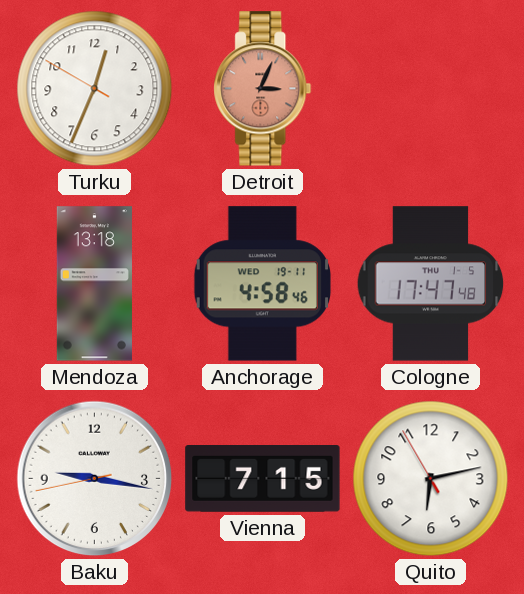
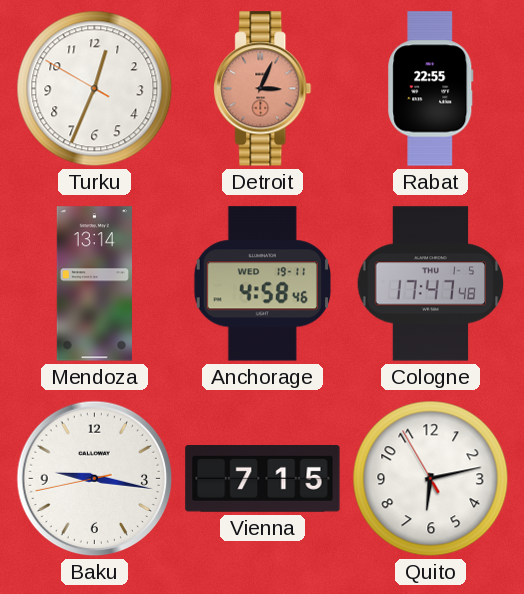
Rabat: none -> 22:55
Mendoza: 13:18 -> 13:14
